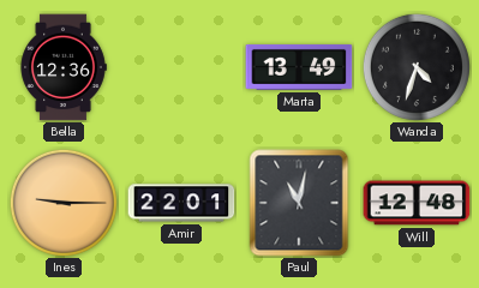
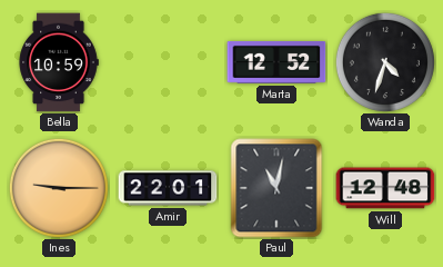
Bella: 12:36 -> 10:59
Marta: 13:49 -> 12:52
